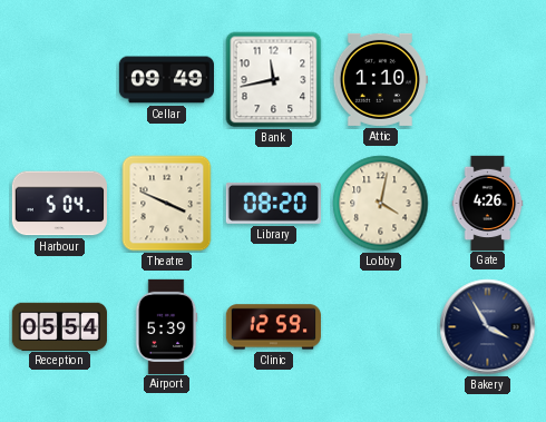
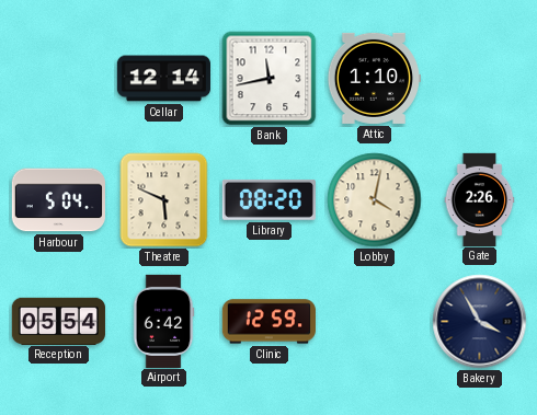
Cellar: 09:49 -> 12:14
Theatre: 3:49 -> 5:49
Gate: 4:26 -> 2:26
Airport: 5:39 -> 6:42
